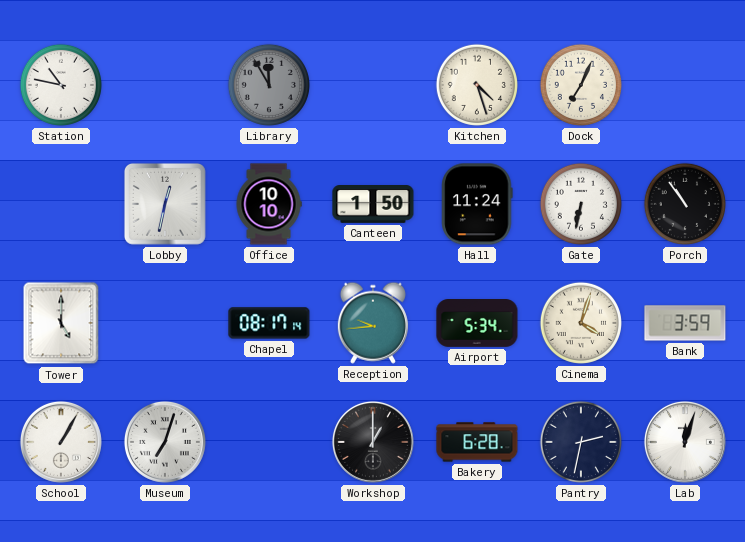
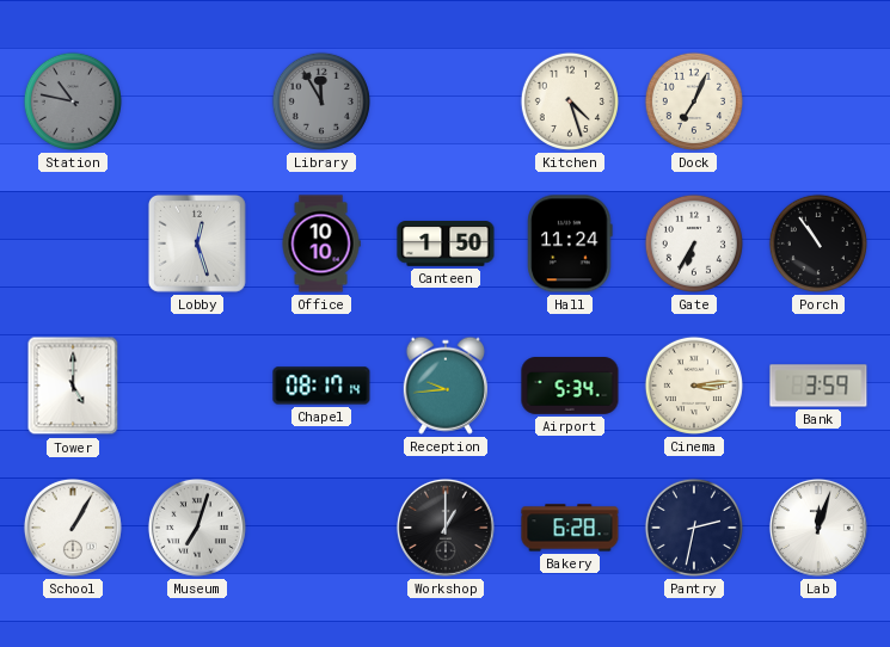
Station dial: white -> grey
Lobby: 12:32 -> 12:27
Gate: 6:32 -> 6:35
Cinema: 4:03 -> 3:14
